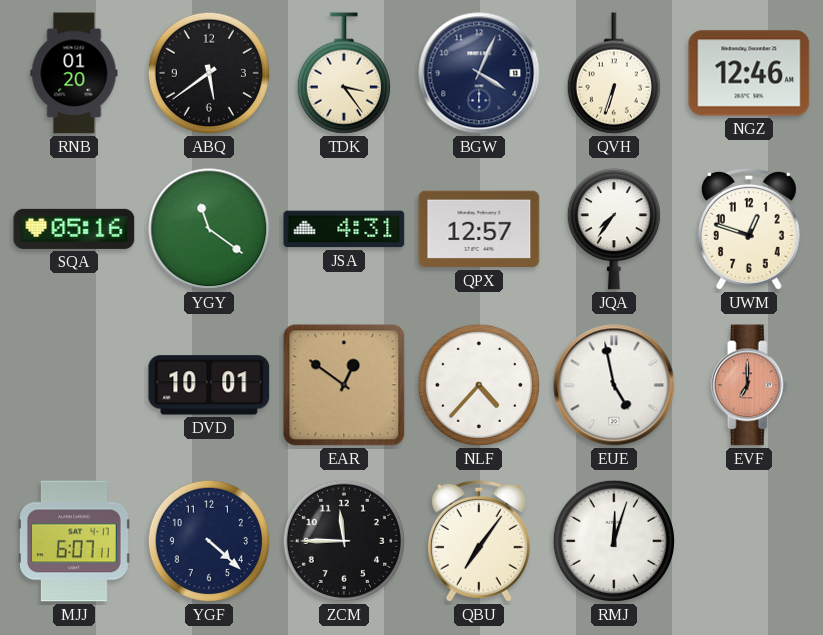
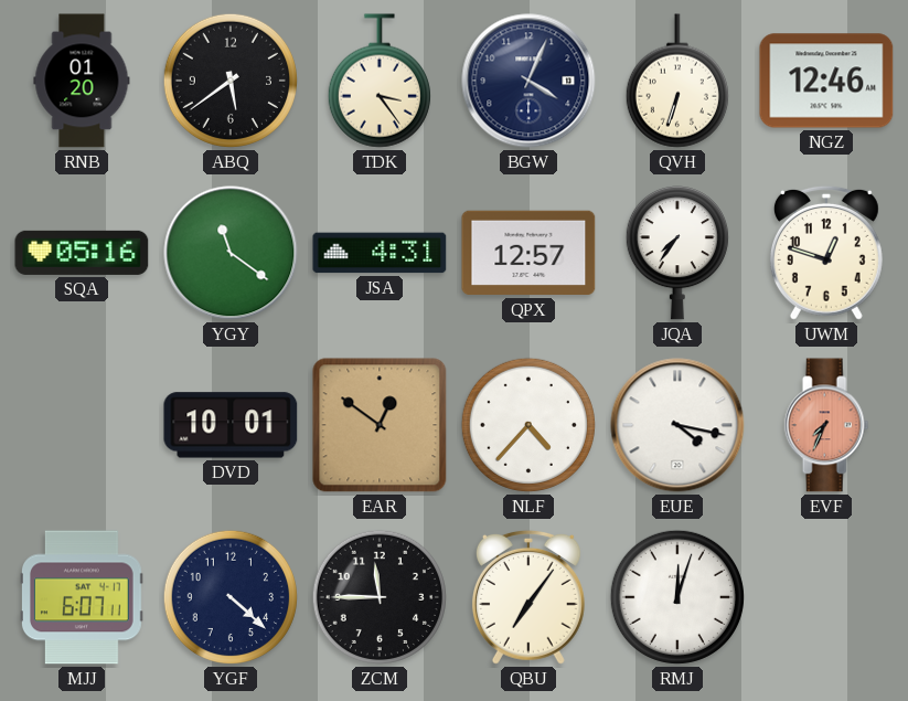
EUE: 4:58 -> 4:17
EVF: 7:00 -> 7:34
